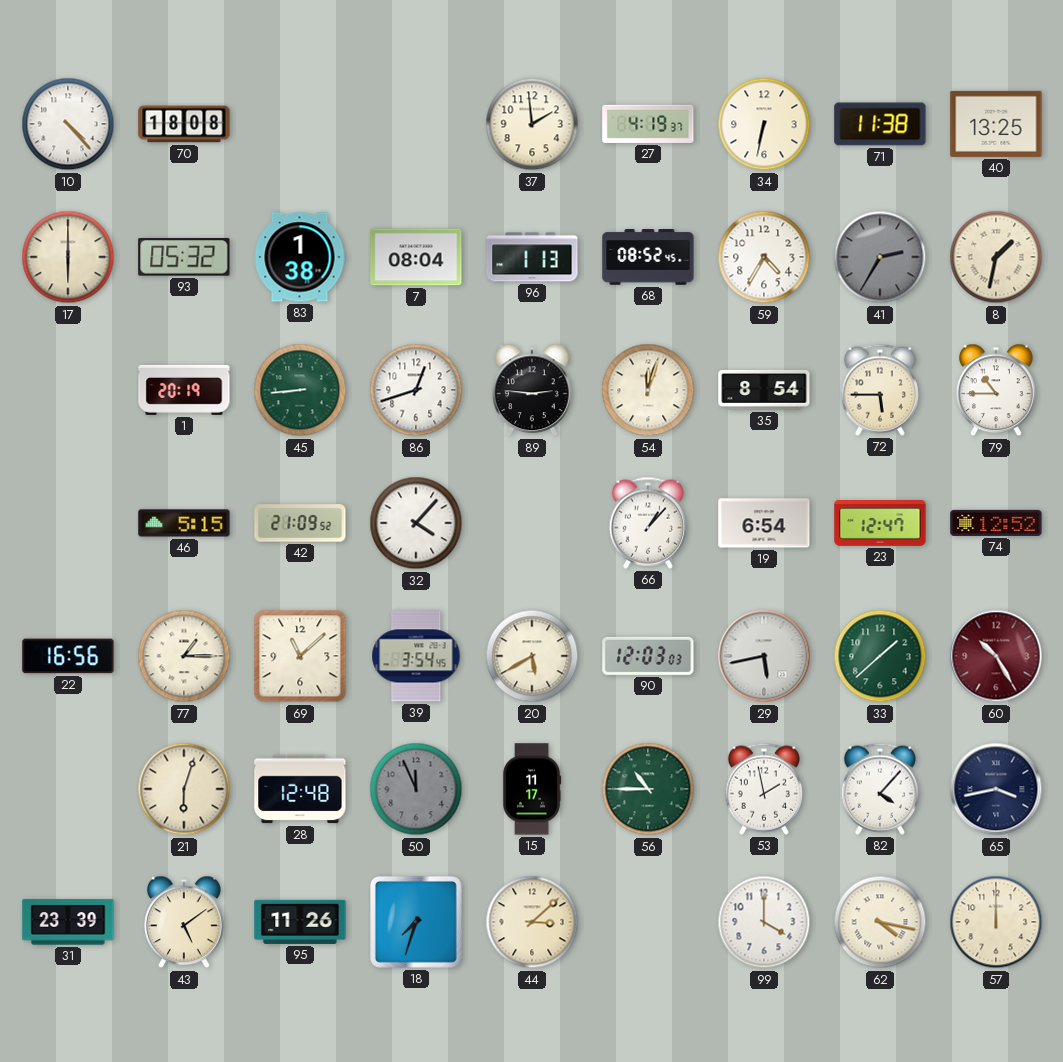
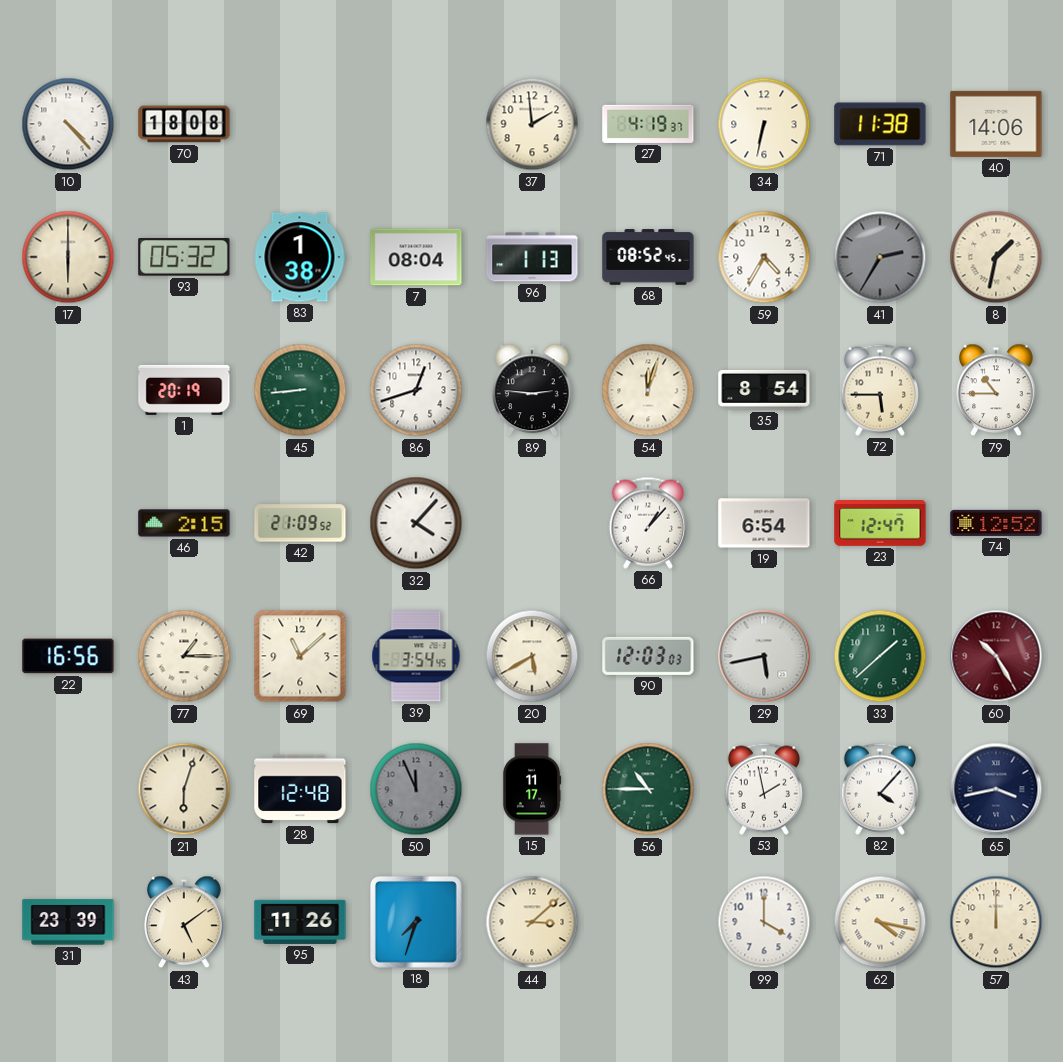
40: 13:25 -> 14:06
46: 5:15 -> 2:15
